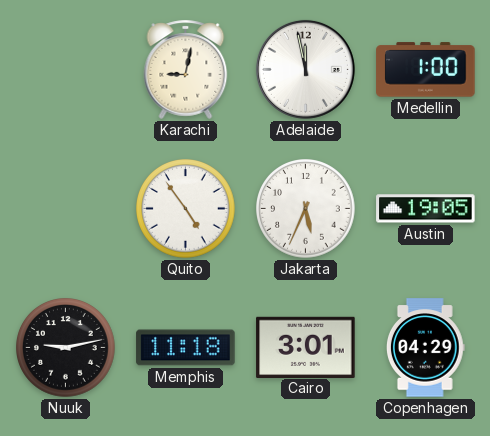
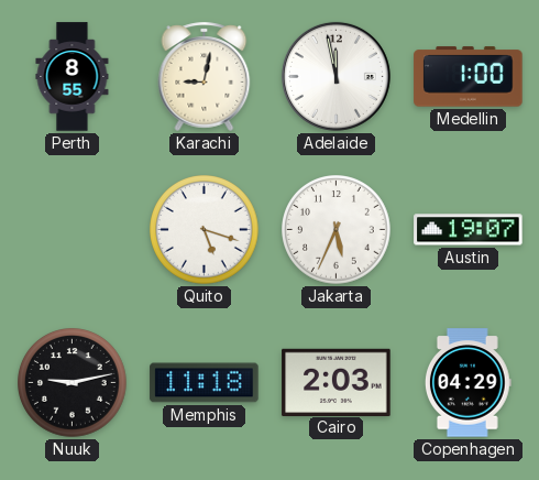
Perth: none -> 8:55
Quito: 4:54 -> 5:18
Austin: 19:05 -> 19:07
Cairo: 3:01 -> 2:03
